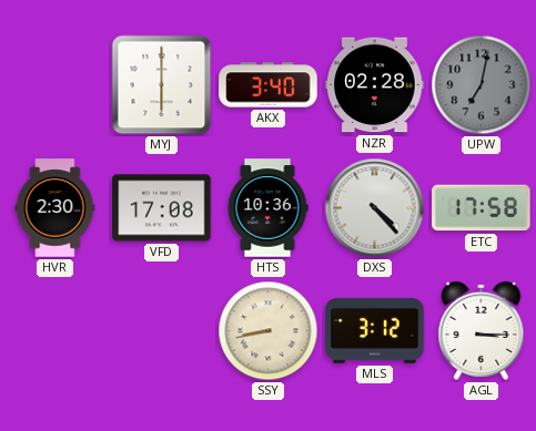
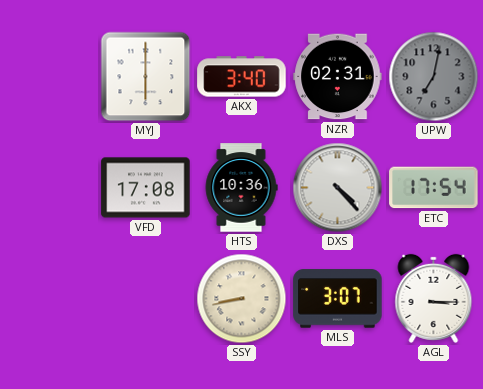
NZR: 02:28 -> 02:31
HVR: 2:30 -> none
ETC: 17:58 -> 17:54
MLS: 3:12 -> 3:07
